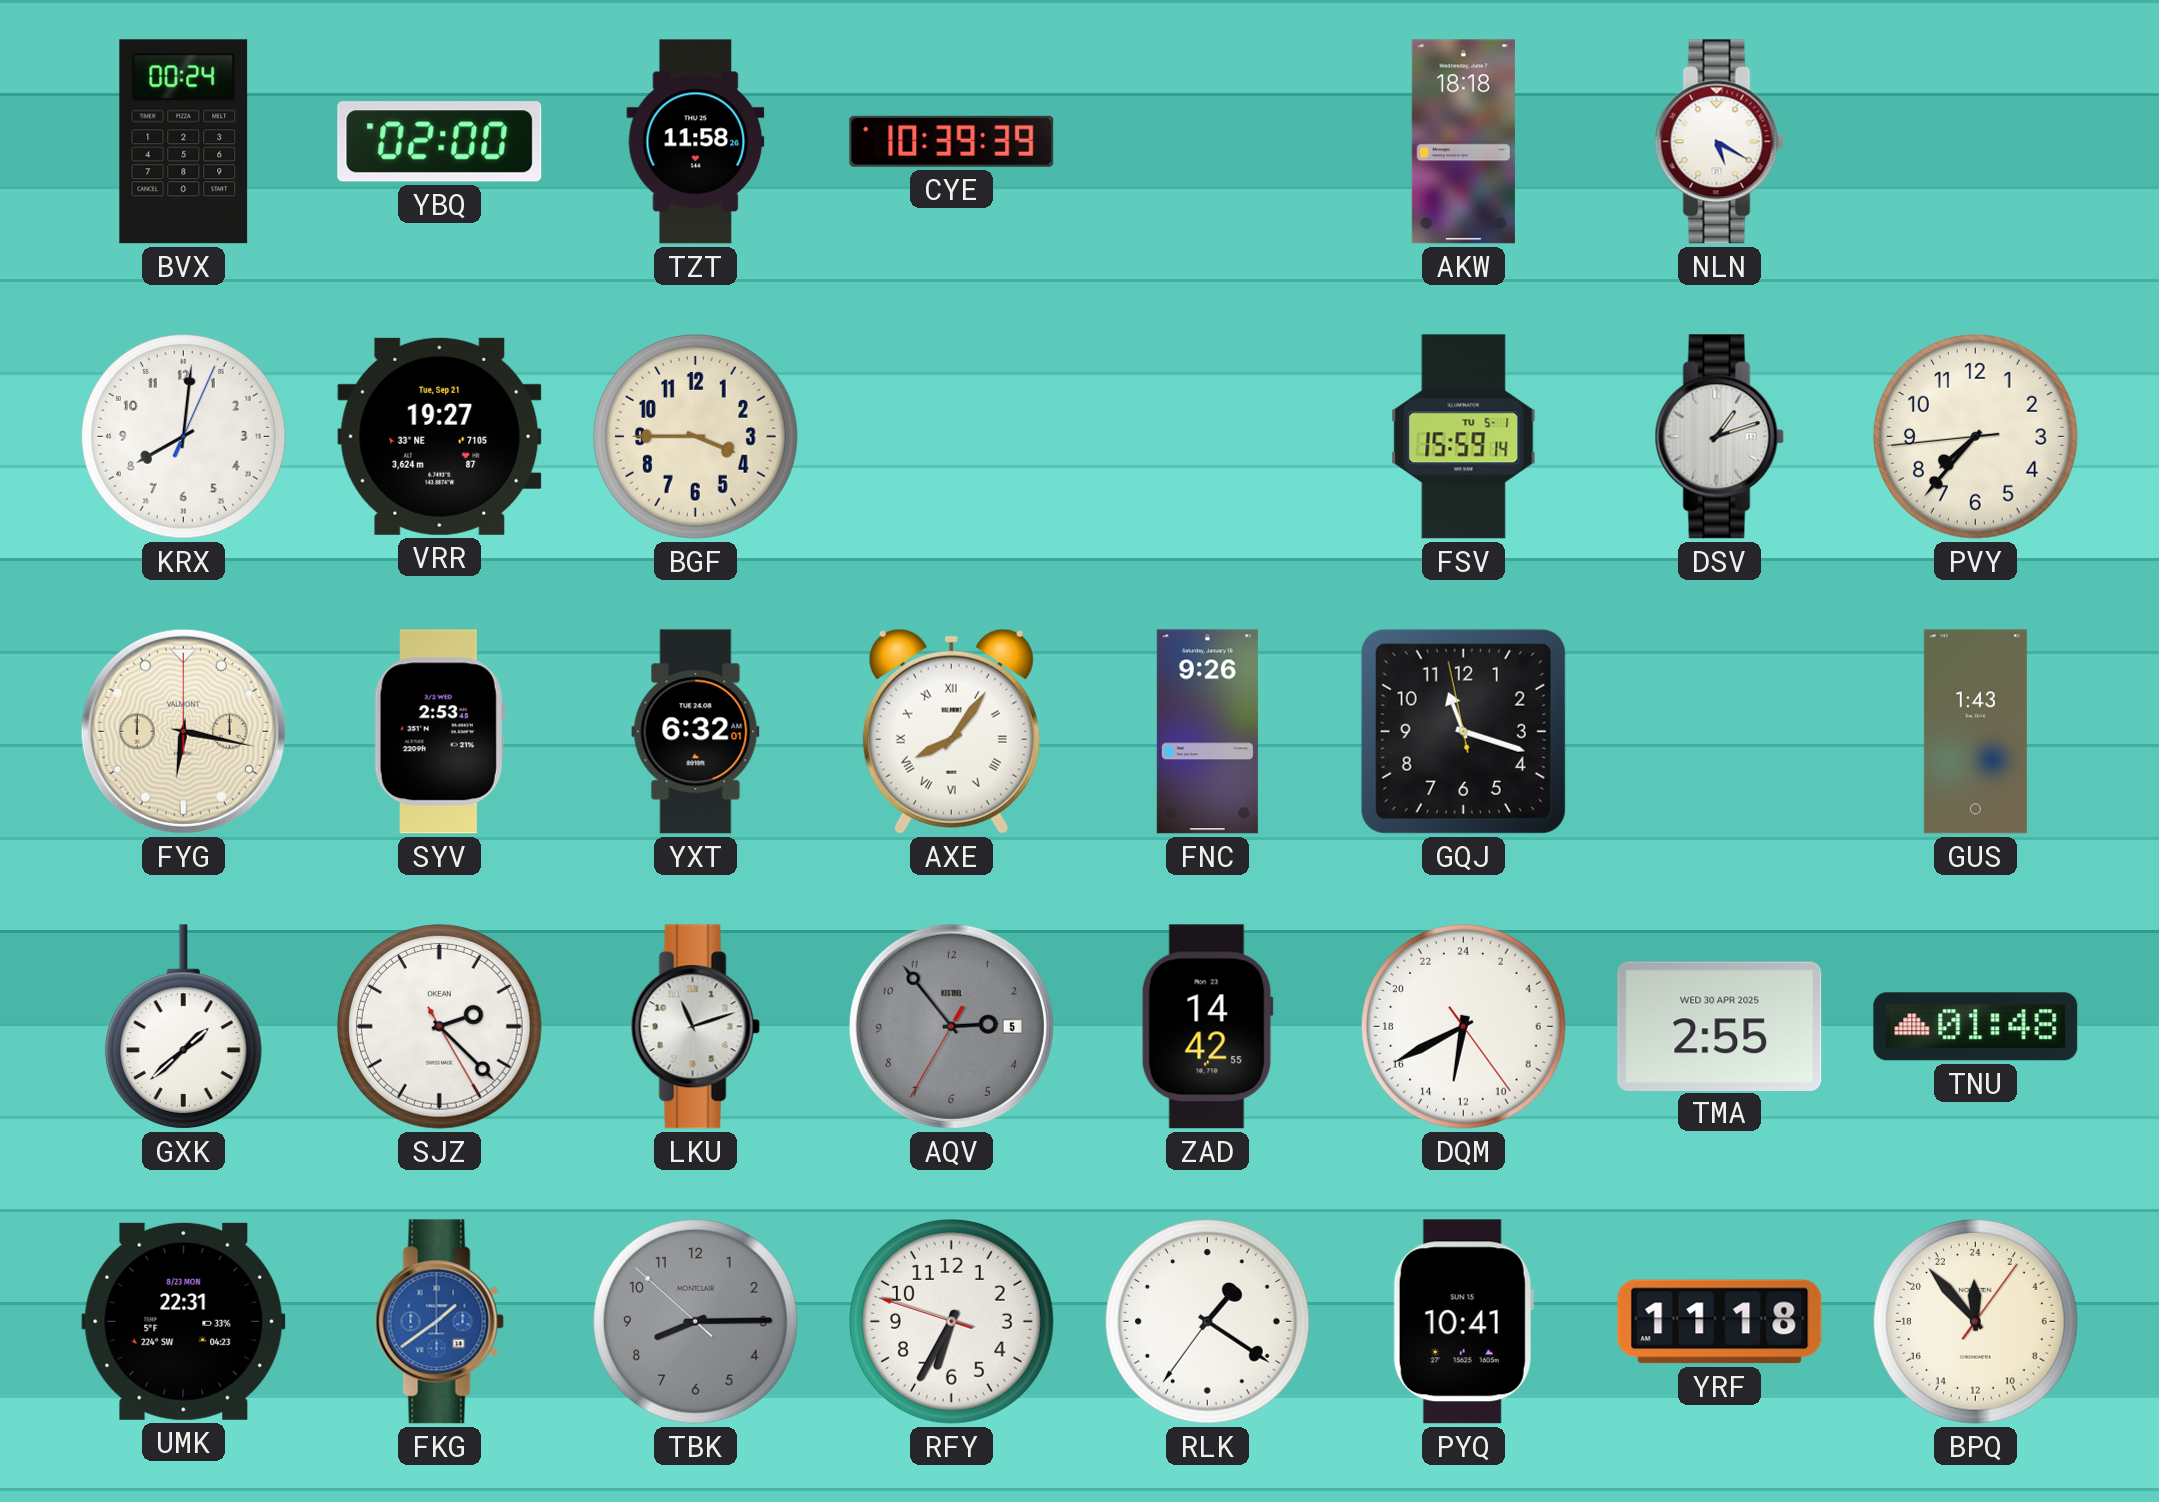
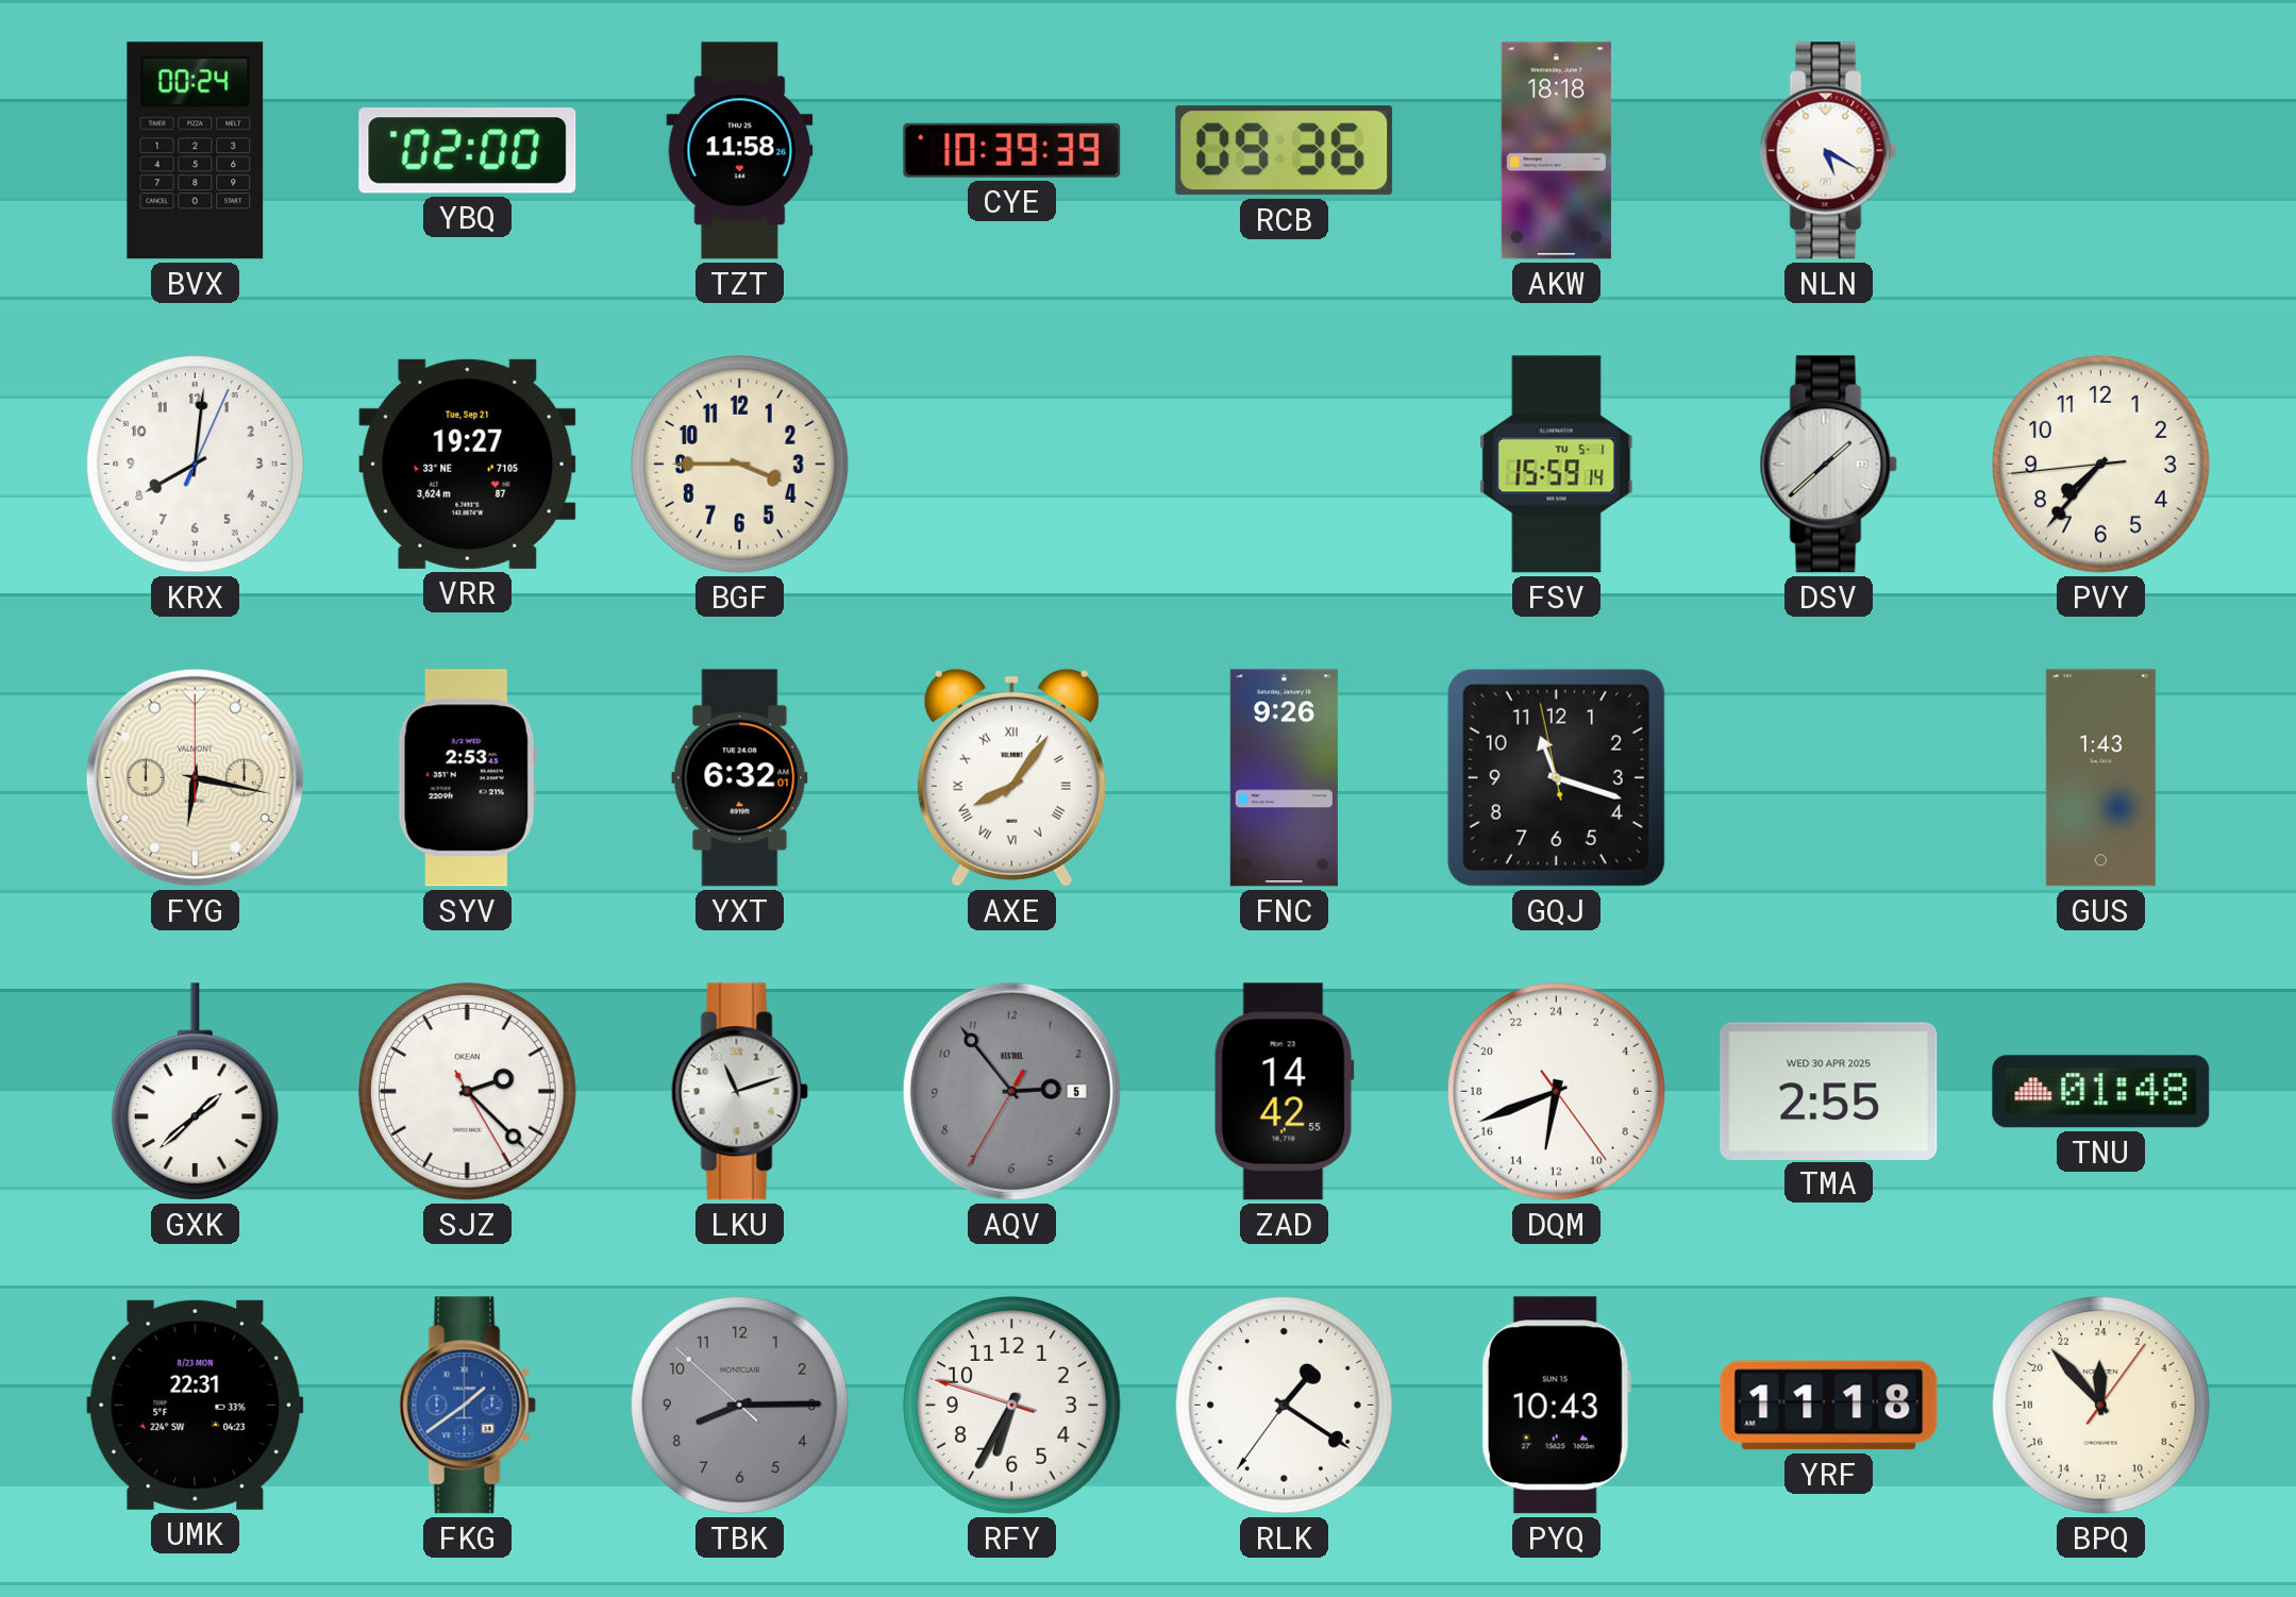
RCB: none -> 09:36
DSV: 1:12 -> 1:38
DQM: 12:40 -> 12:41
PYQ: 10:41 -> 10:43
